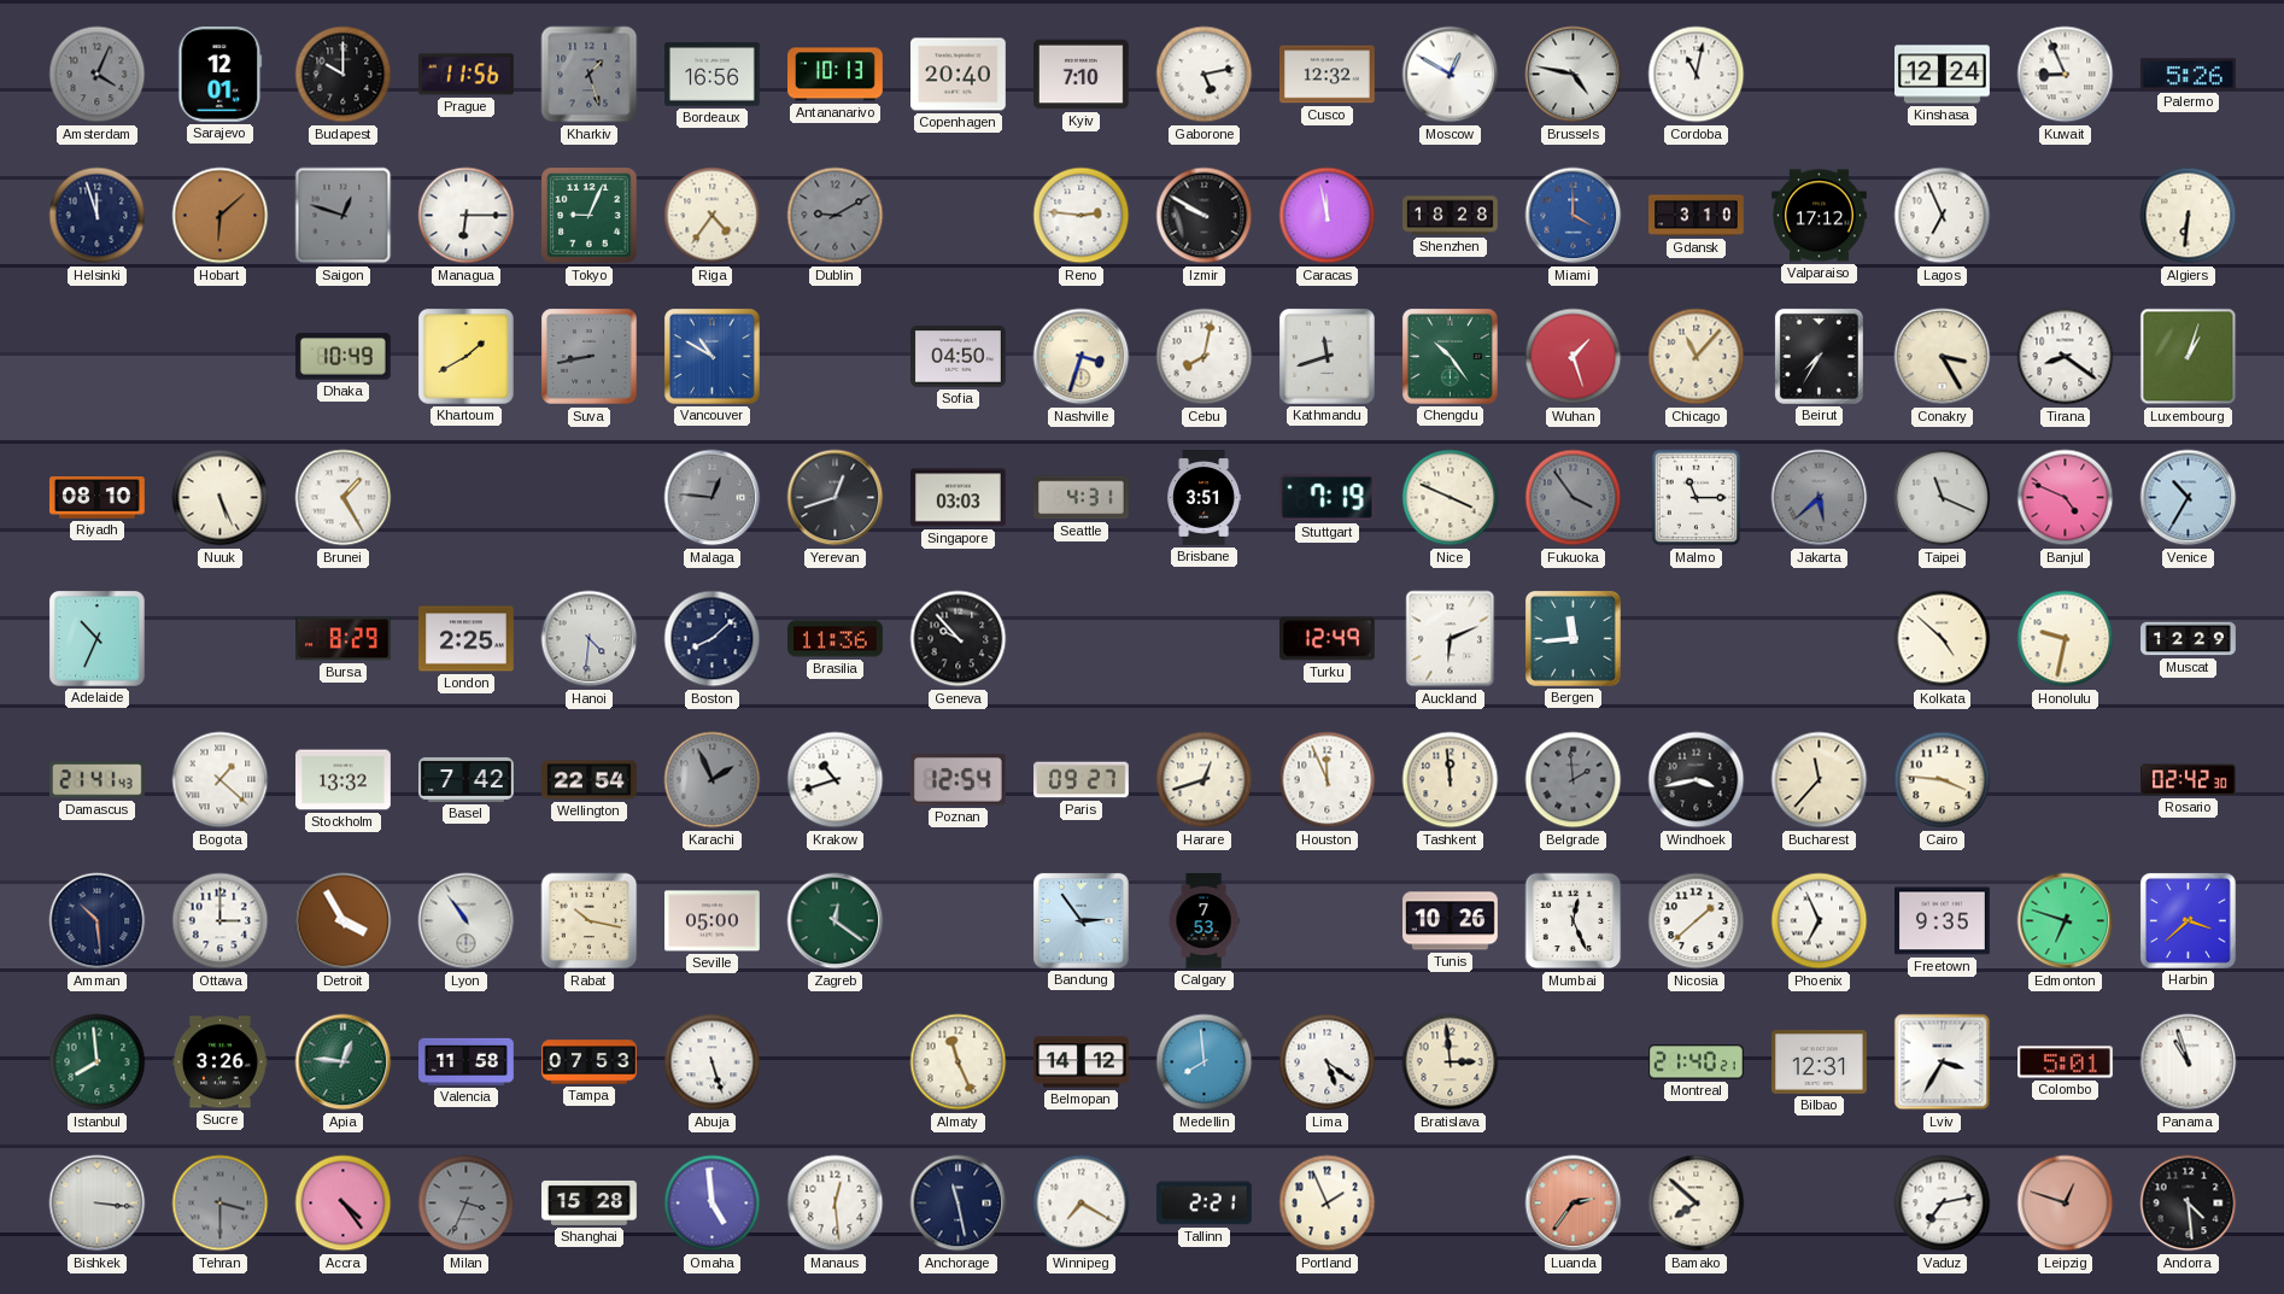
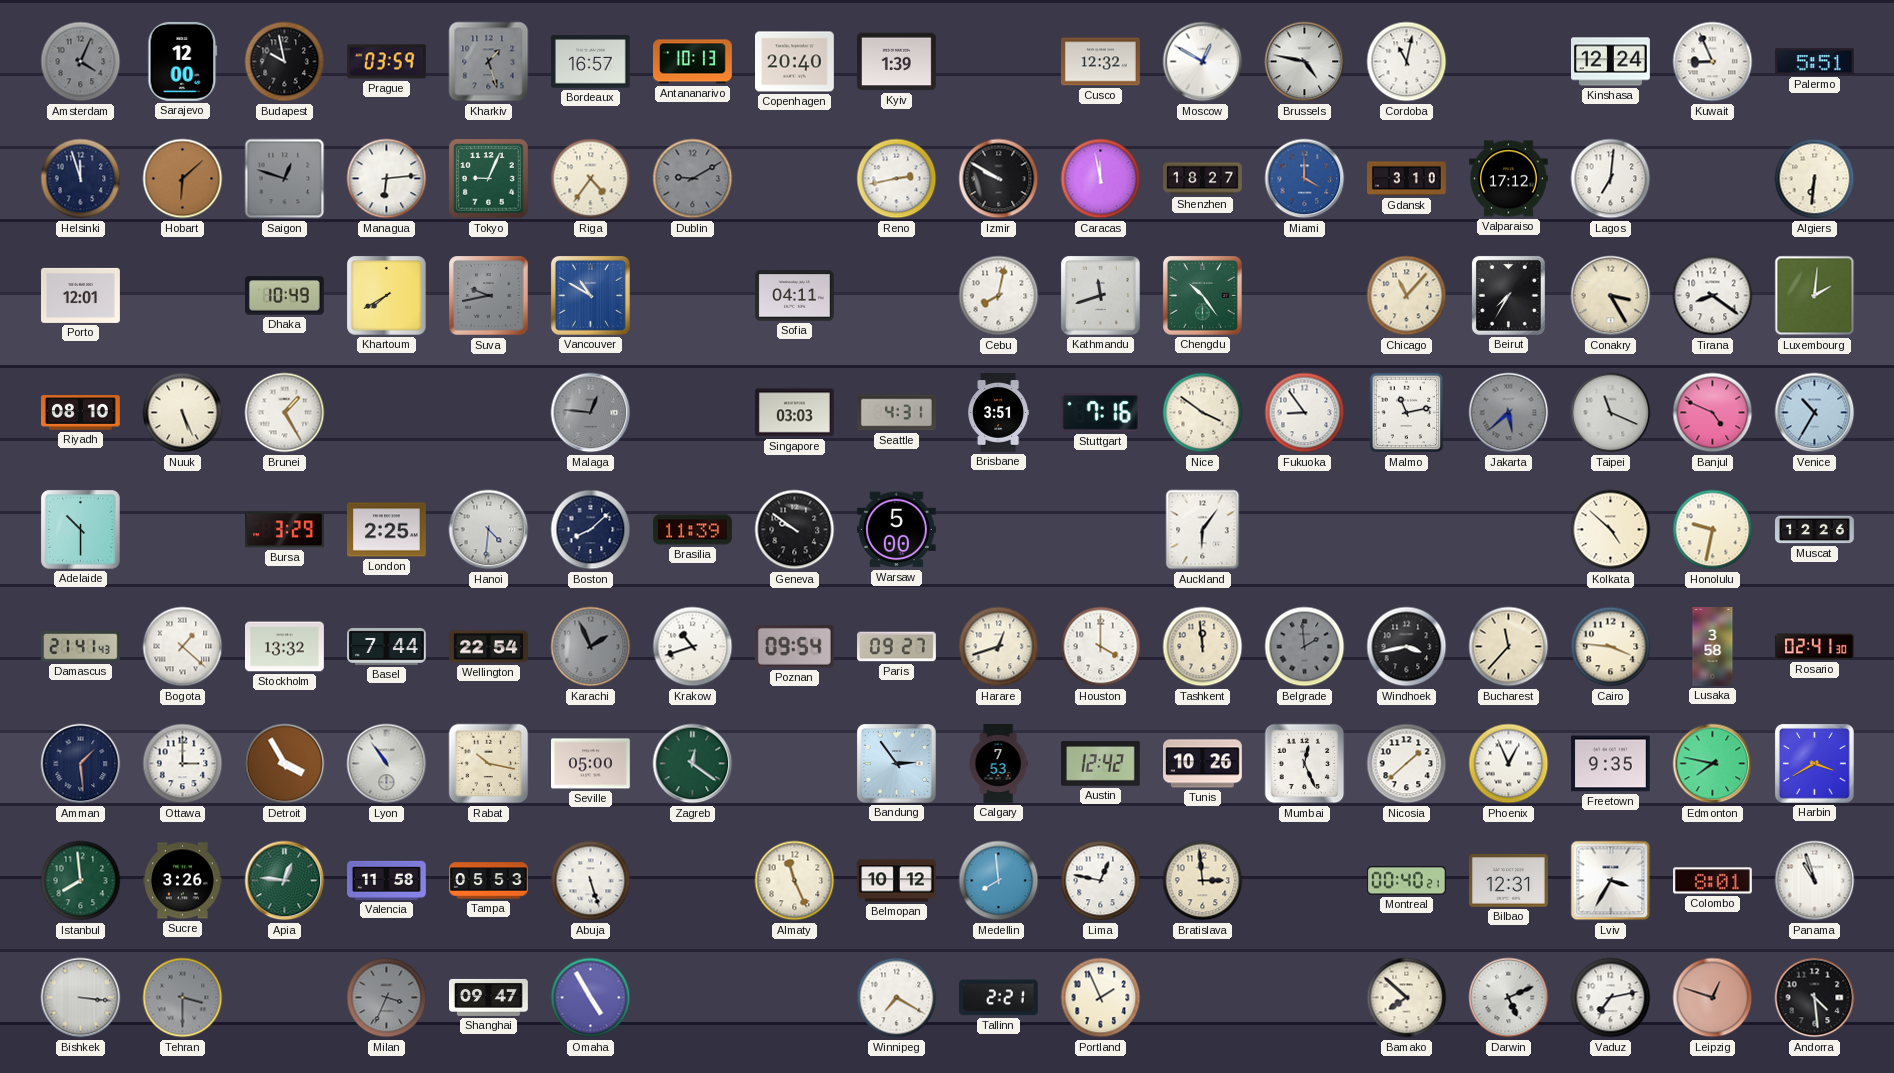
Sarajevo: 12:01 -> 12:00
Budapest: 10:00 -> 9:58
Prague: 11:56 -> 03:59
Bordeaux: 16:56 -> 16:57
Kyiv: 7:10 -> 1:39
Gaborone: 5:13 -> none
Palermo: 5:26 -> 5:51
Managua: 6:15 -> 6:14
Reno: 2:46 -> 2:43
Shenzhen: 18:28 -> 18:27
Lagos: 6:56 -> 7:01
Porto: none -> 12:01
Khartoum: 1:40 -> 7:40
Suva: 8:43 -> 9:43
Sofia: 04:50 -> 04:11
Nashville: 3:33 -> none
Wuhan: 1:27 -> none
Luxembourg: 1:03 -> 2:01
Yerevan: 12:42 -> none
Stuttgart: 7:19 -> 7:16
Nice: 3:49 -> 3:51
Fukuoka: 3:54 -> 8:54
Fukuoka dial: grey -> white
Malmo: 11:15 -> 11:13
Adelaide: 10:34 -> 10:30
Bursa: 8:29 -> 3:29
Brasilia: 11:36 -> 11:39
Geneva: 9:53 -> 9:51
Warsaw: none -> 5:00
Turku: 12:49 -> none
Auckland: 6:11 -> 6:06
Bergen: 11:44 -> none
Muscat: 12:29 -> 12:26
Basel: 7:42 -> 7:44
Poznan: 12:54 -> 09:54
Houston: 11:56 -> 4:00
Lusaka: none -> 3:58
Rosario: 02:42 -> 02:41
Amman: 10:29 -> 1:29
Austin: none -> 12:42
Phoenix: 6:56 -> 12:56
Edmonton: 6:48 -> 7:47
Harbin: 3:38 -> 3:40
Tampa: 07:53 -> 05:53
Belmopan: 14:12 -> 10:12
Lima: 5:21 -> 12:47
Montreal: 21:40 -> 00:40
Colombo: 5:01 -> 8:01
Accra: 4:24 -> none
Shanghai: 15:28 -> 09:47
Omaha: 4:59 -> 4:55
Manaus: 12:29 -> none
Anchorage: 11:28 -> none
Luanda: 2:36 -> none
Darwin: none -> 5:11
